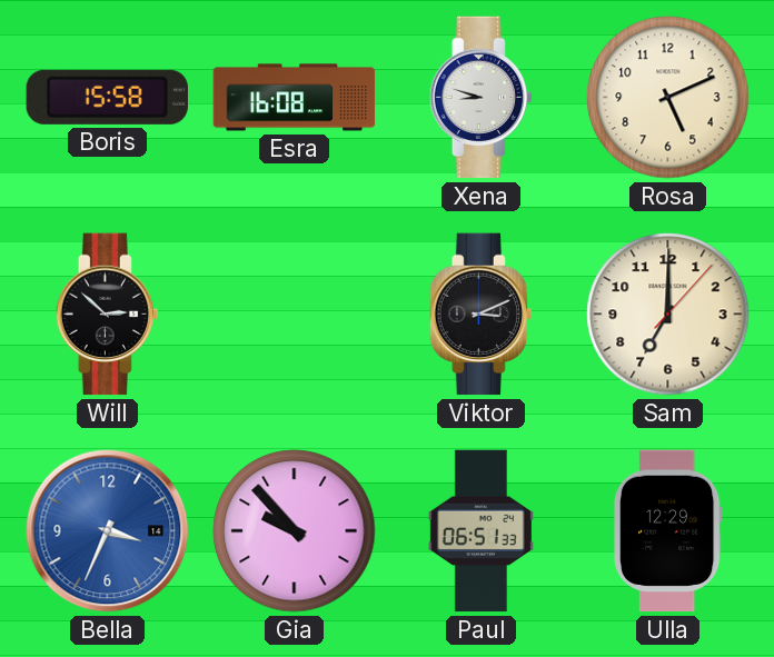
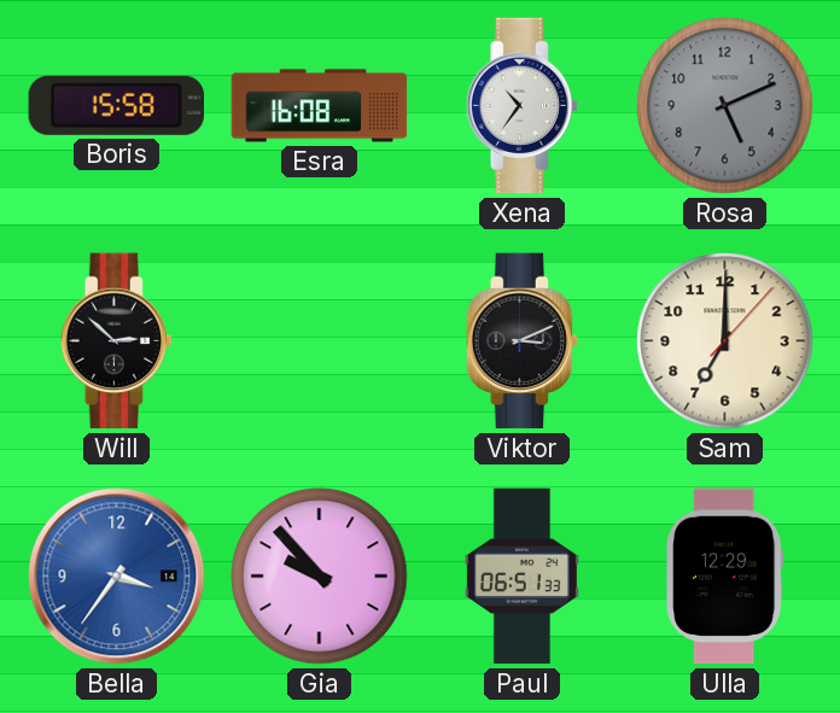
Xena: 8:48 -> 10:36
Rosa dial: cream -> grey
Bella: 3:34 -> 3:36
